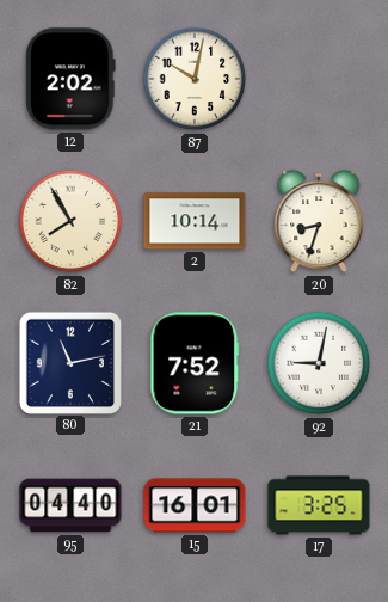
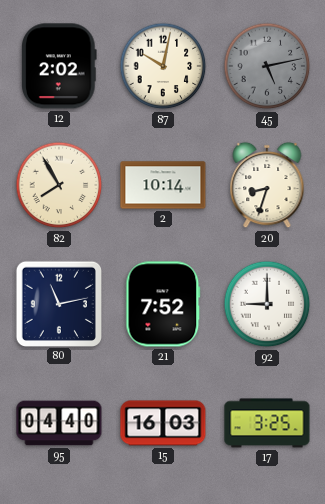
45: none -> 5:13
92: 9:02 -> 9:00
15: 16:01 -> 16:03
